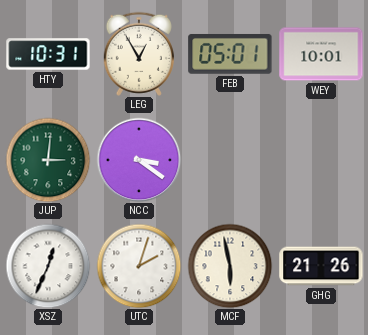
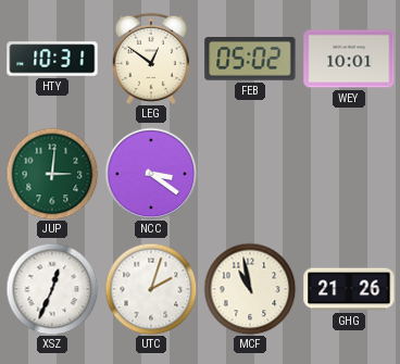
LEG: 12:55 -> 12:51
FEB: 05:01 -> 05:02
MCF: 5:58 -> 10:58
